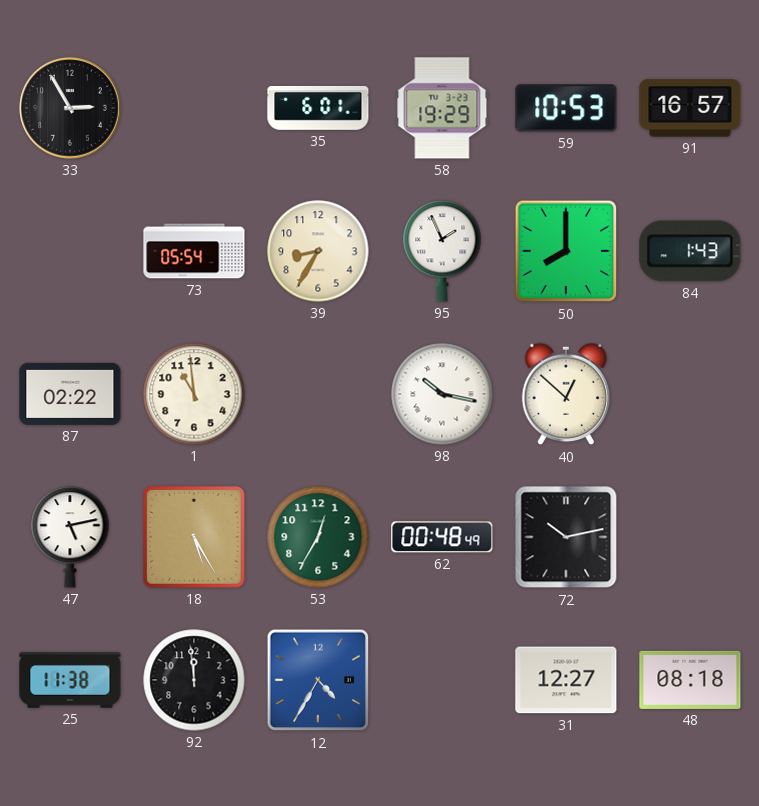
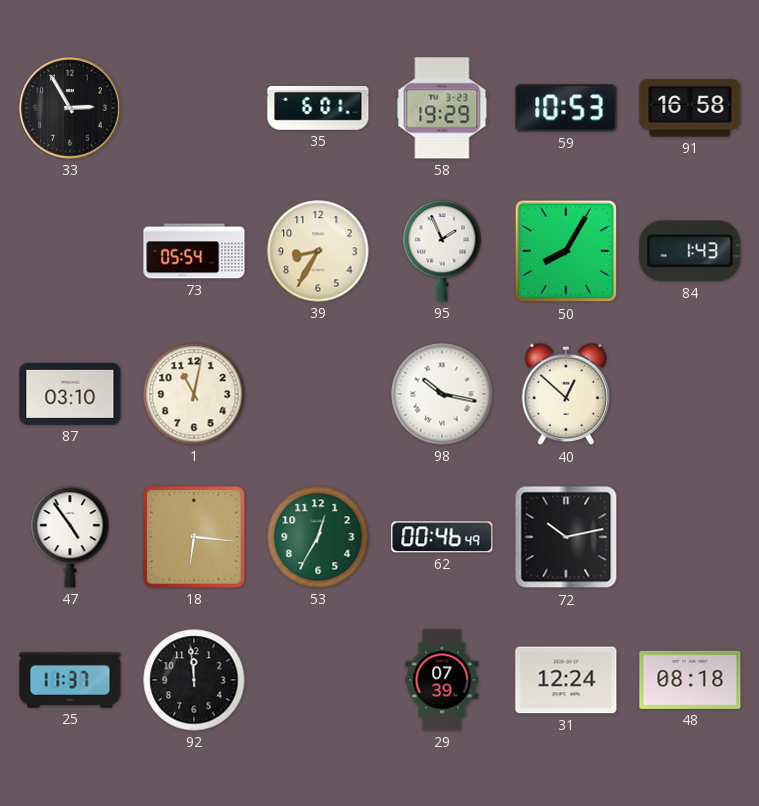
91: 16:57 -> 16:58
50: 8:00 -> 8:05
87: 02:22 -> 03:10
1: 10:59 -> 11:02
47: 5:13 -> 4:54
18: 5:25 -> 6:16
62: 00:48 -> 00:46
25: 11:38 -> 11:37
12: 4:35 -> none
29: none -> 07:39
31: 12:27 -> 12:24
